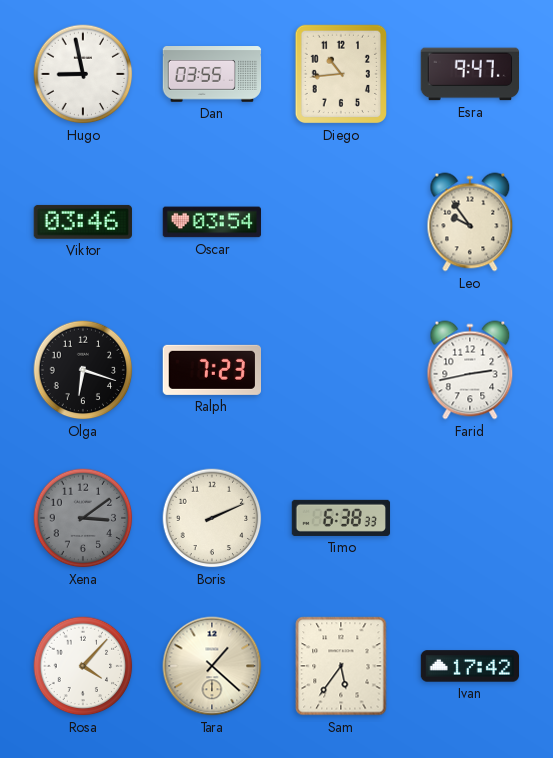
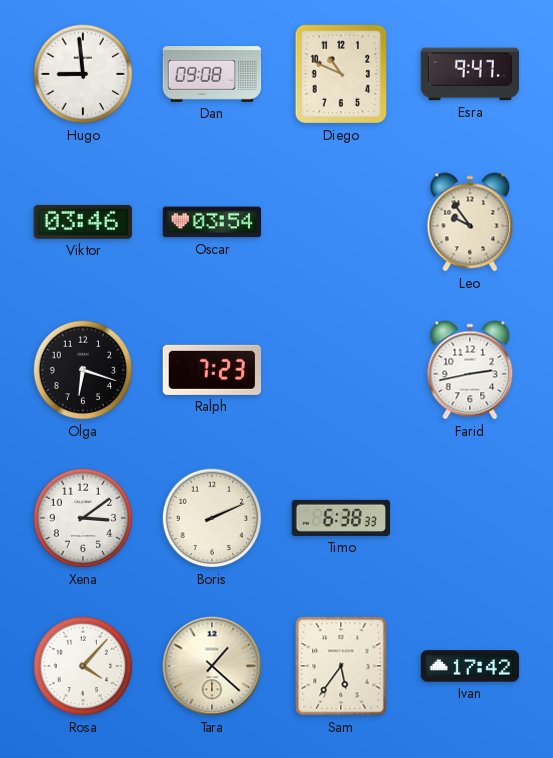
Hugo: 8:58 -> 8:59
Dan: 03:55 -> 09:08
Diego: 10:44 -> 10:49
Xena dial: grey -> white
